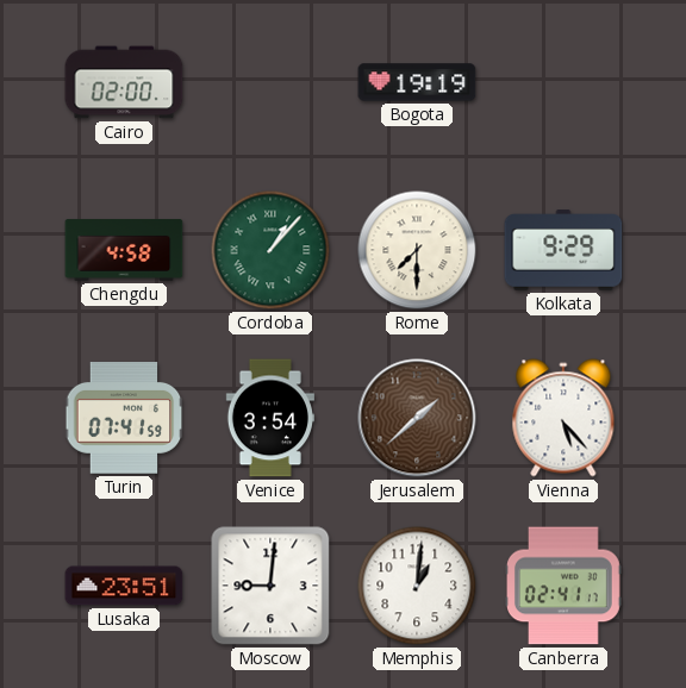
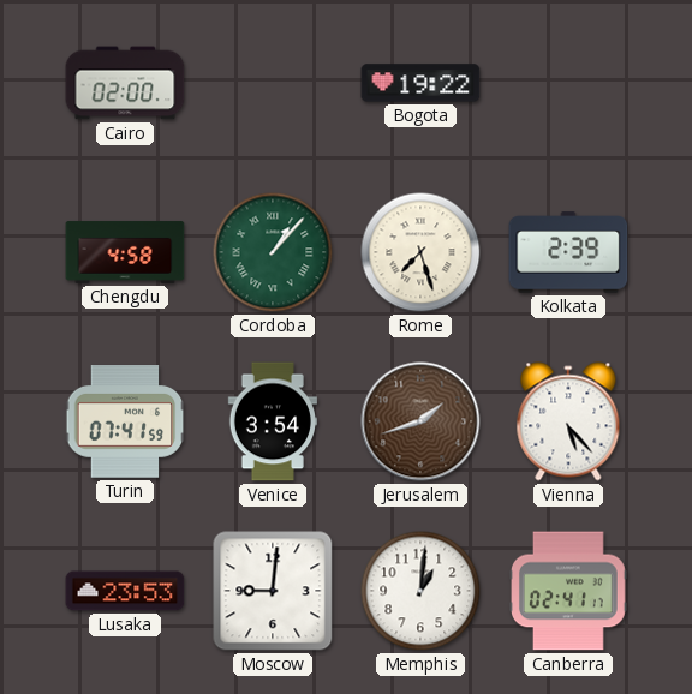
Bogota: 19:19 -> 19:22
Rome: 7:30 -> 7:27
Kolkata: 9:29 -> 2:39
Jerusalem: 1:38 -> 1:42
Lusaka: 23:51 -> 23:53
